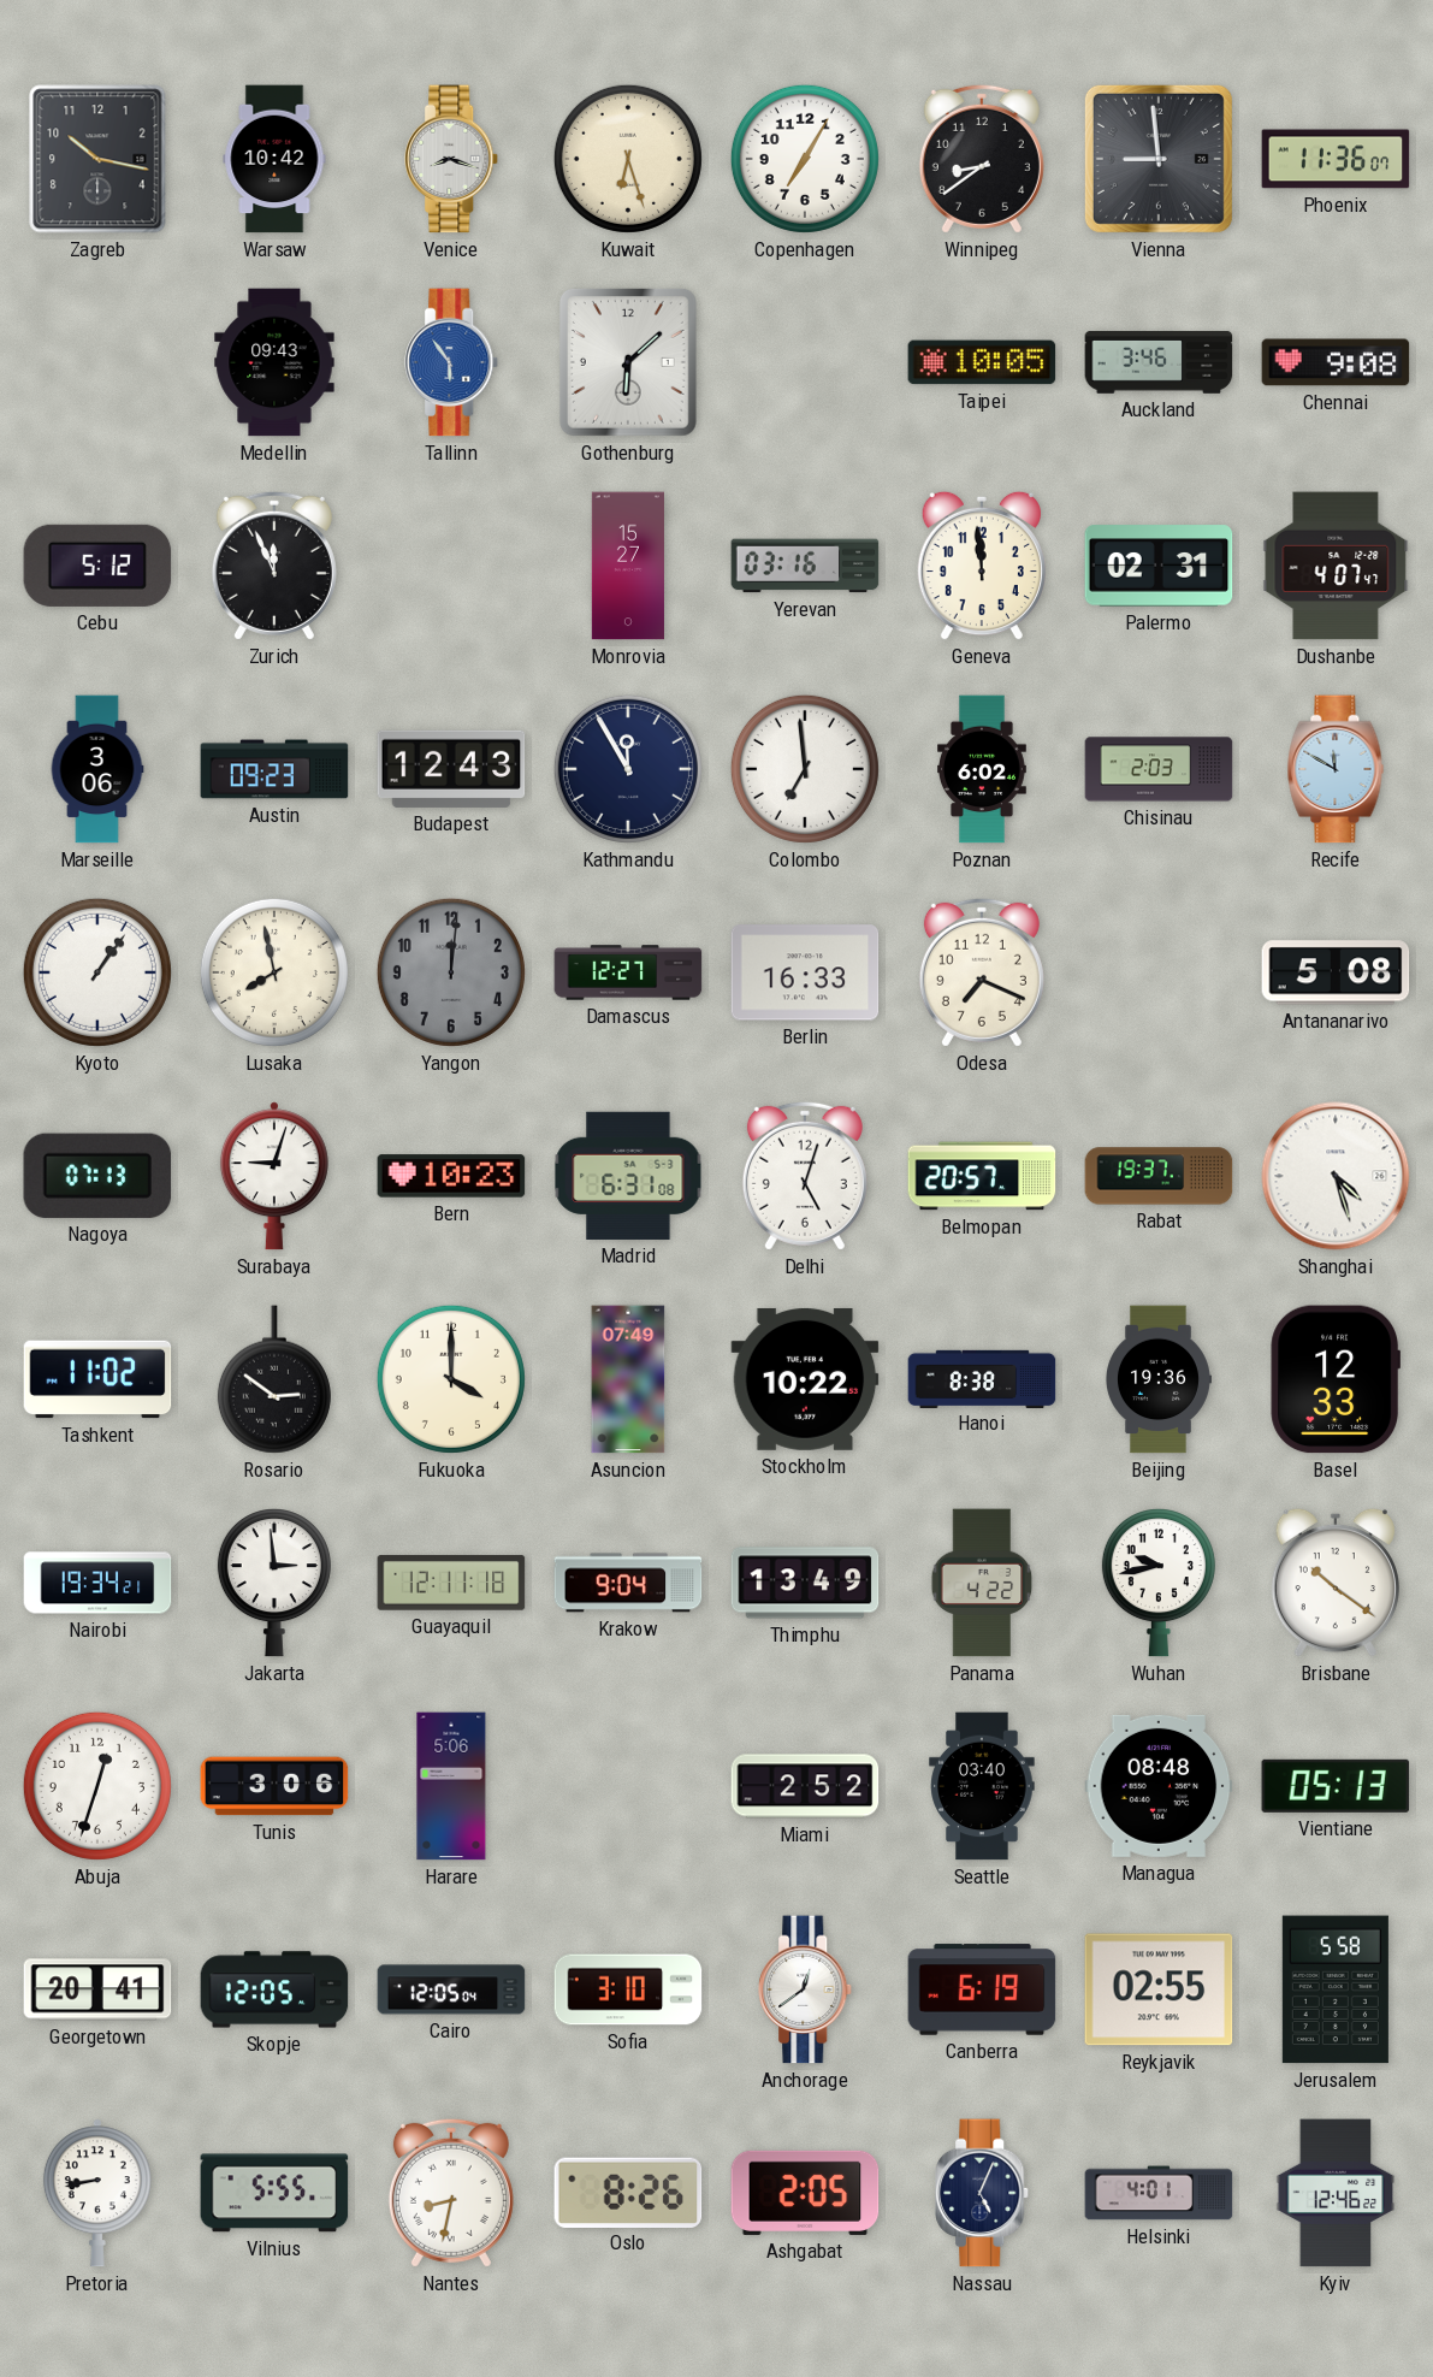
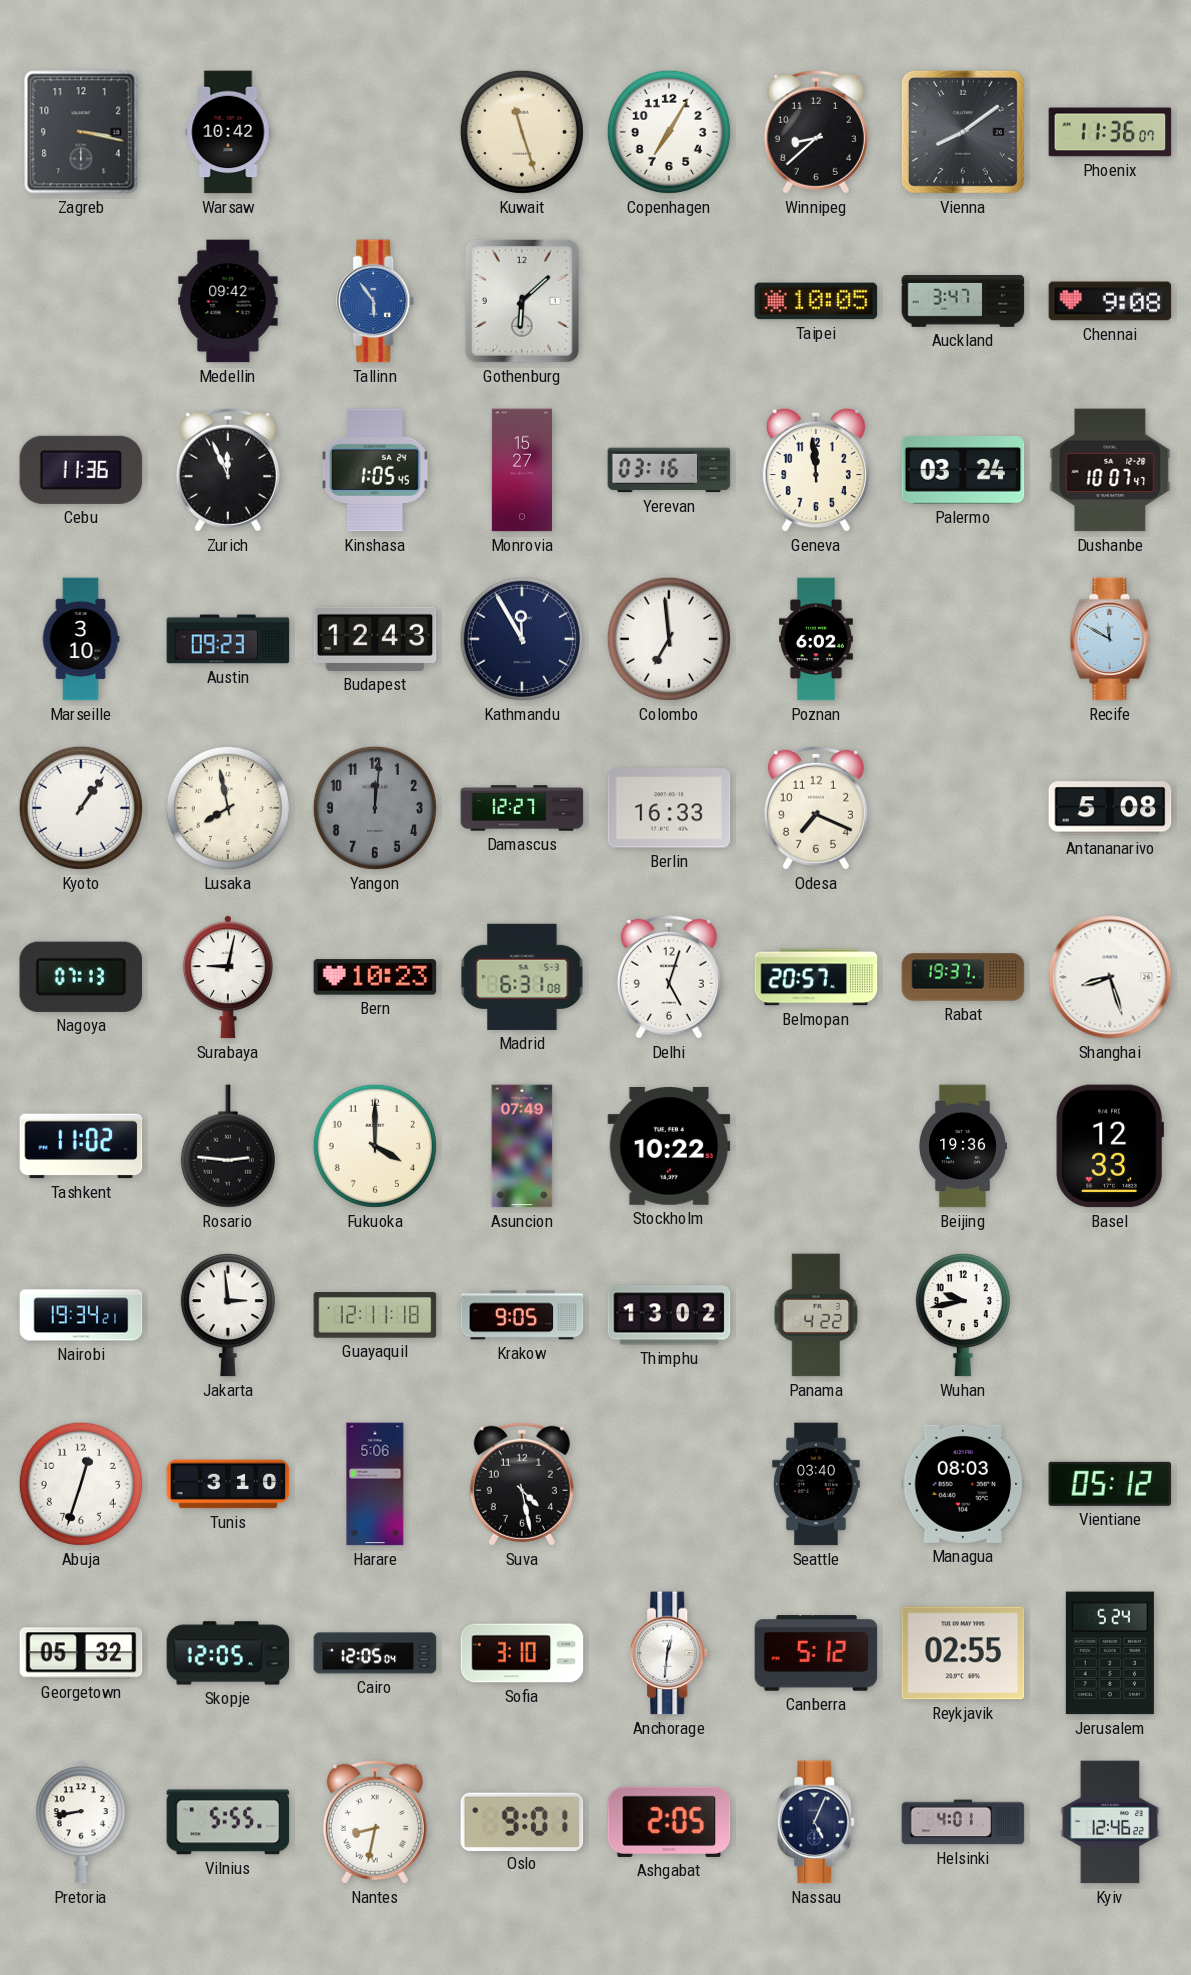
Zagreb: 10:17 -> 3:17
Venice: 8:18 -> none
Kuwait: 6:27 -> 11:27
Winnipeg: 8:39 -> 8:38
Vienna: 8:59 -> 8:09
Medellin: 09:43 -> 09:42
Auckland: 3:46 -> 3:47
Cebu: 5:12 -> 11:36
Kinshasa: none -> 1:05
Palermo: 02:31 -> 03:24
Dushanbe: 4:07 -> 10:07
Marseille: 3:06 -> 3:10
Chisinau: 2:03 -> none
Surabaya: 9:03 -> 9:02
Shanghai: 4:27 -> 8:27
Rosario: 2:51 -> 2:46
Hanoi: 8:38 -> none
Krakow: 9:04 -> 9:05
Thimphu: 13:49 -> 13:02
Brisbane: 10:21 -> none
Tunis: 3:06 -> 3:10
Suva: none -> 4:28
Miami: 2:52 -> none
Managua: 08:48 -> 08:03
Vientiane: 05:13 -> 05:12
Georgetown: 20:41 -> 05:32
Anchorage: 12:39 -> 12:31
Canberra: 6:19 -> 5:12
Jerusalem: 5:58 -> 5:24
Oslo: 8:26 -> 9:01
